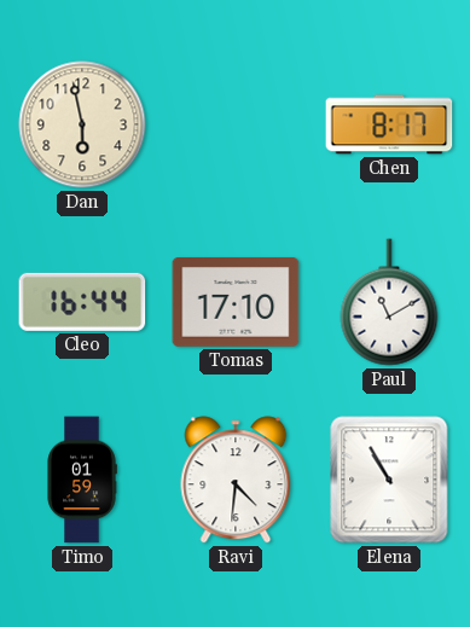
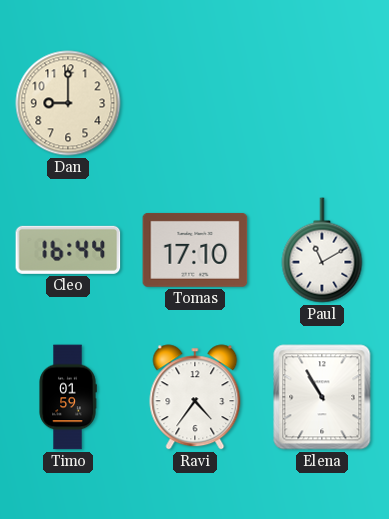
Dan: 5:58 -> 9:00
Chen: 8:17 -> none
Ravi: 4:31 -> 4:36
